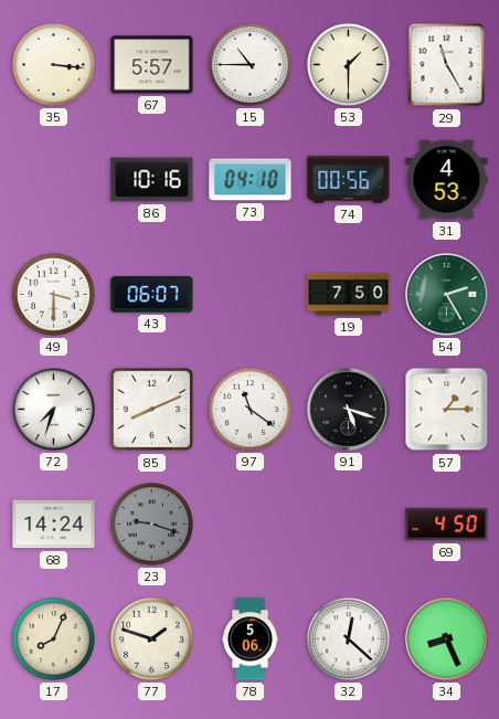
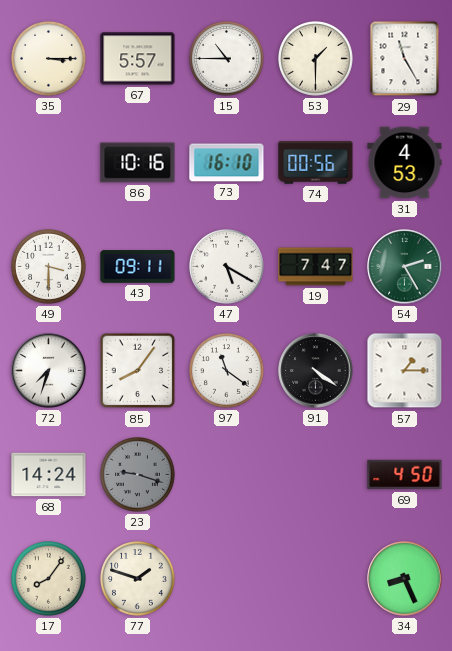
35: 3:16 -> 3:15
73: 04:10 -> 16:10
43: 06:07 -> 09:11
47: none -> 5:20
19: 7:50 -> 7:47
85: 8:11 -> 8:06
91: 5:18 -> 4:21
17: 8:04 -> 8:06
78: 5:06 -> none
32: 12:22 -> none
